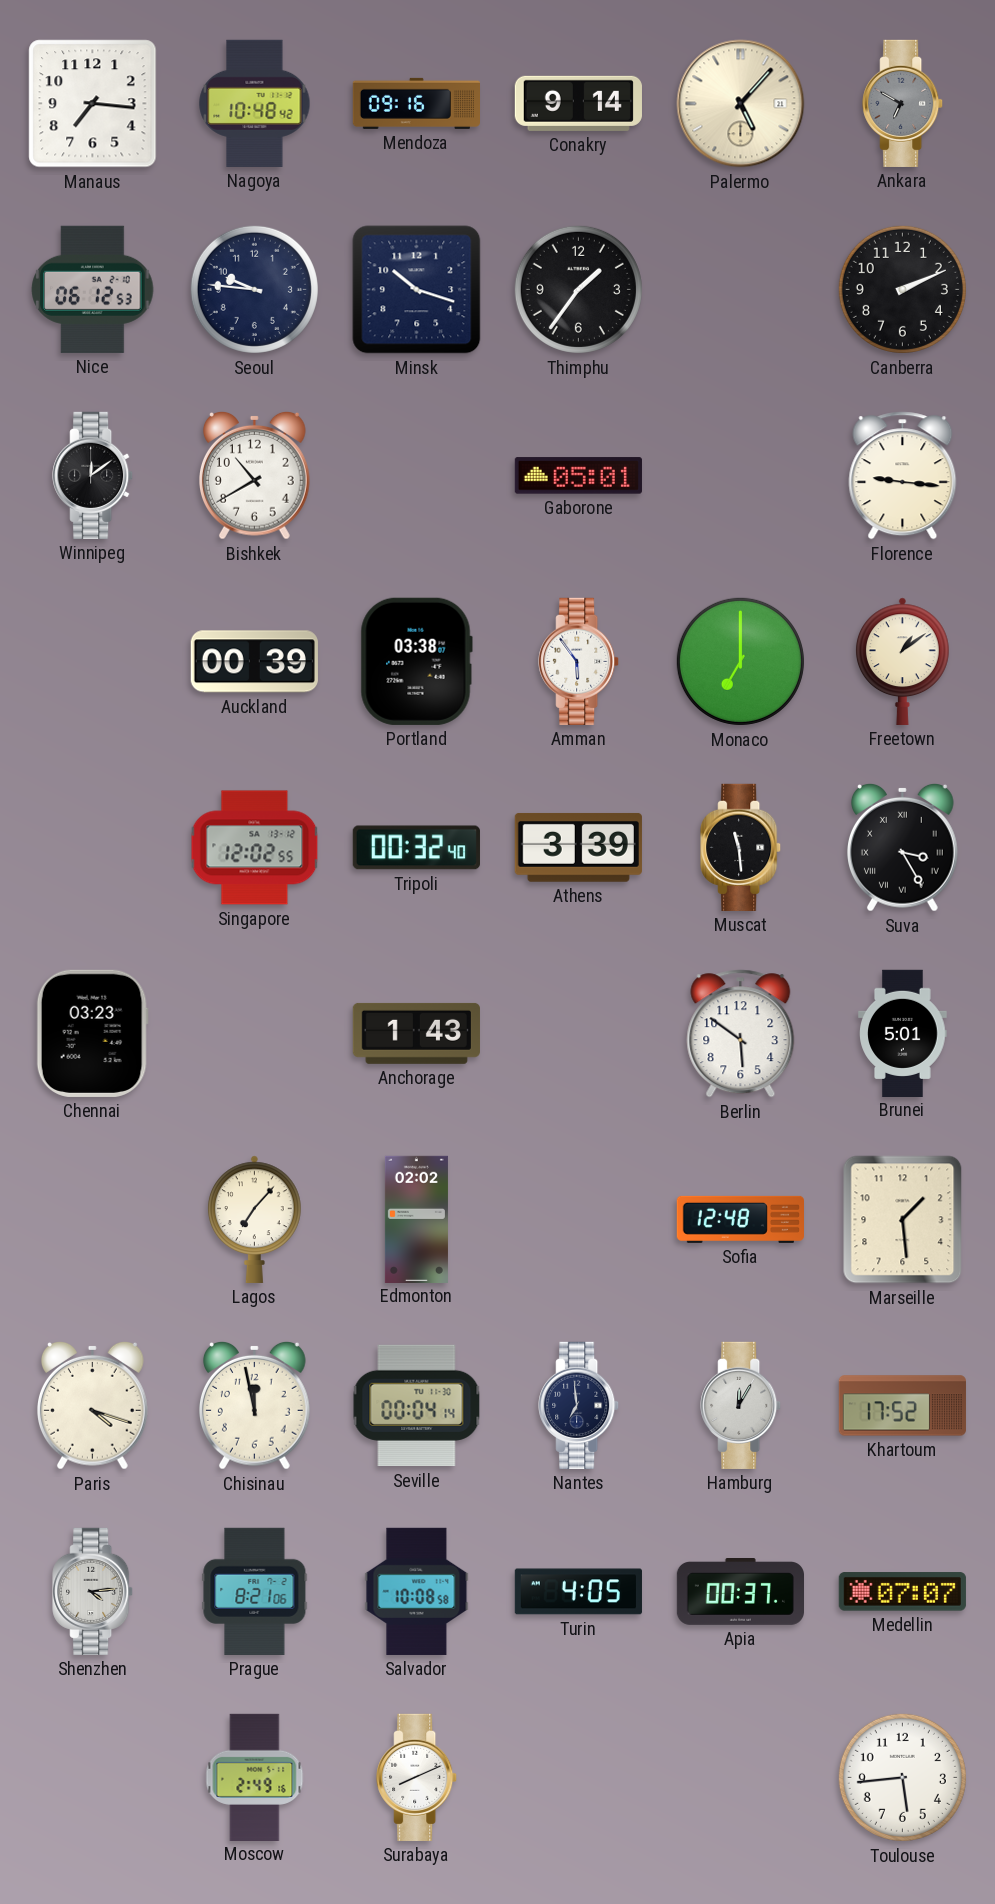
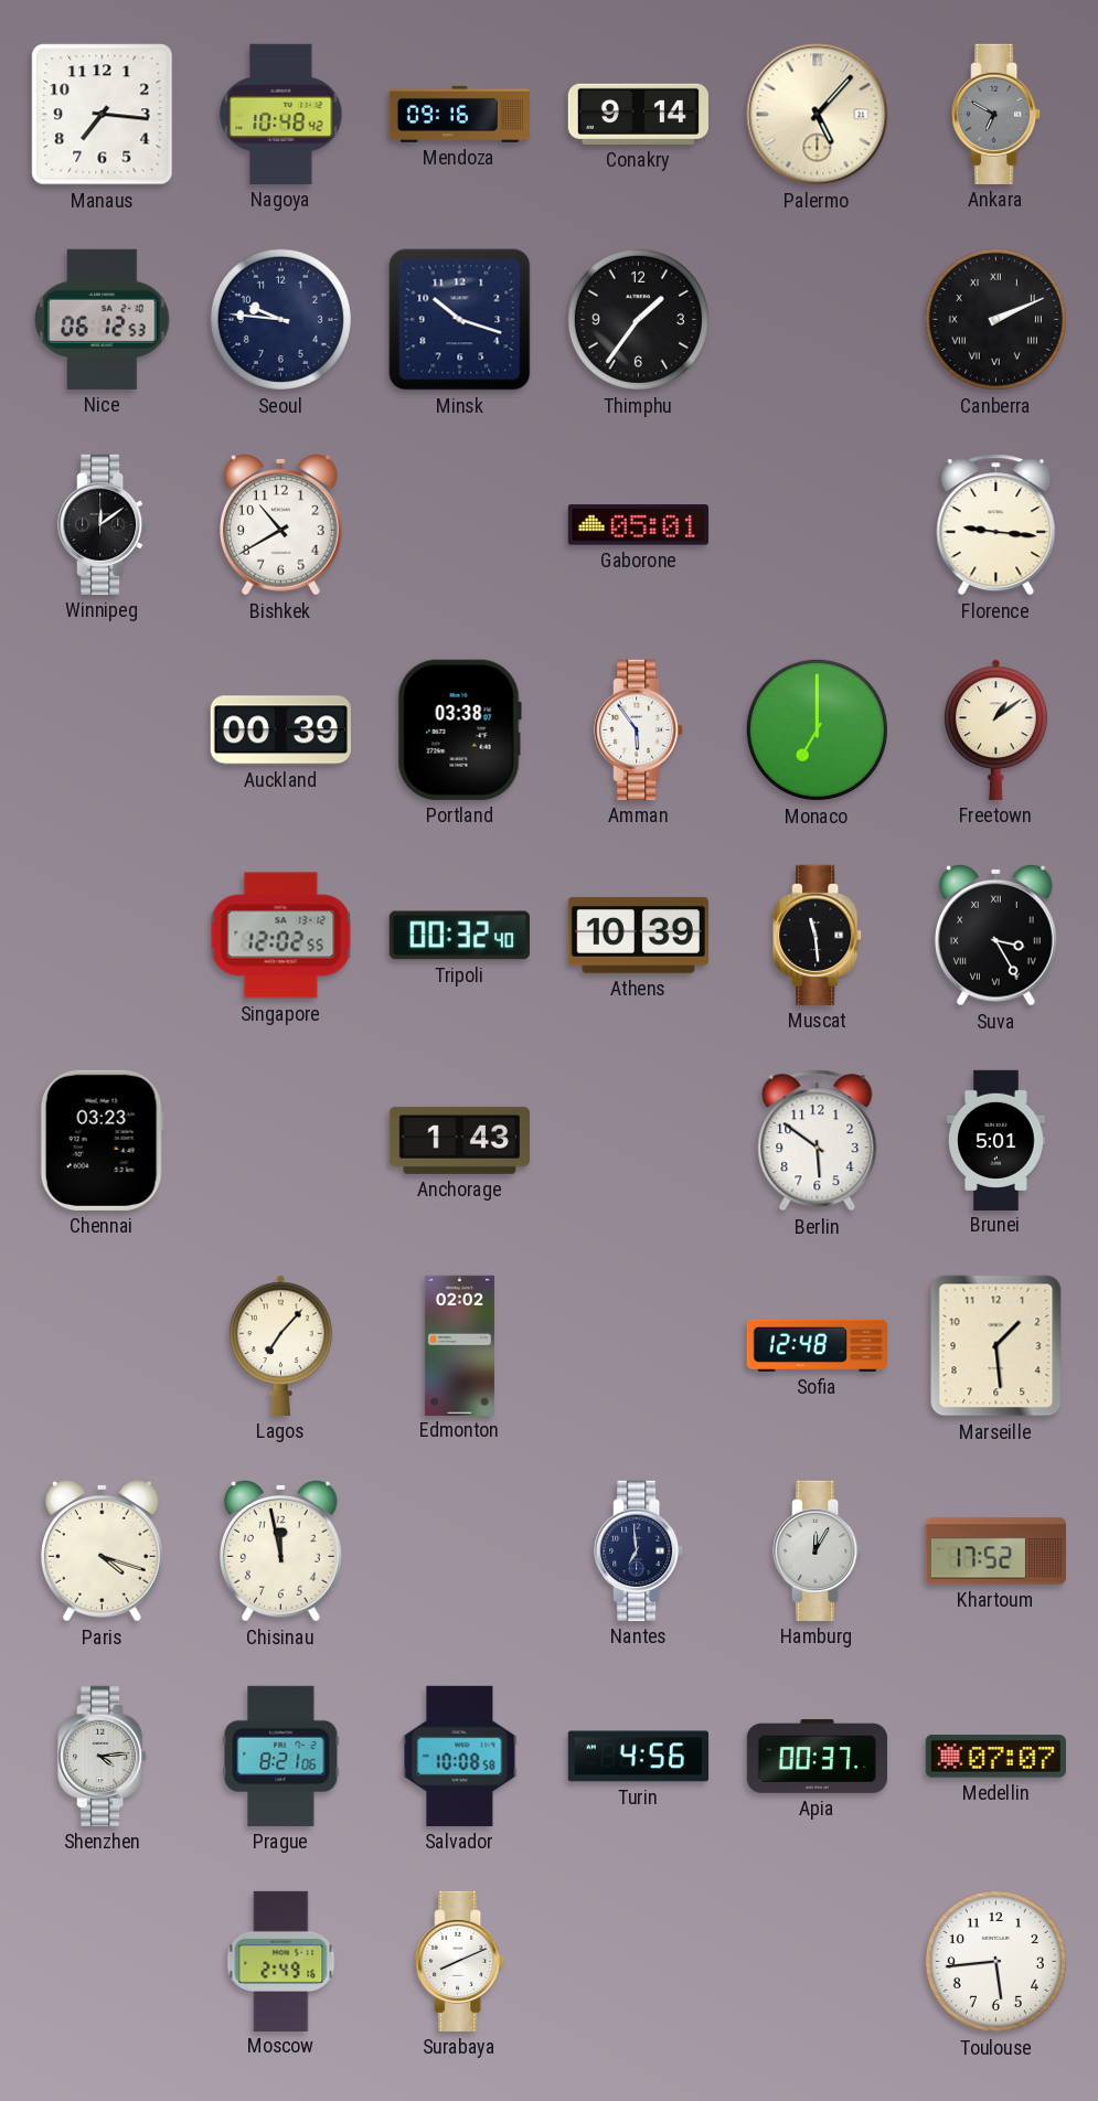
Canberra numerals: Arabic -> Roman
Athens: 3:39 -> 10:39
Seville: 00:04 -> none
Turin: 4:05 -> 4:56
